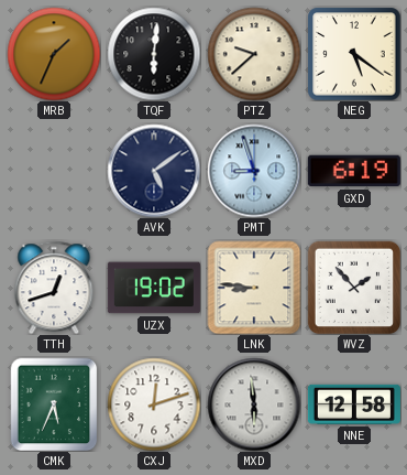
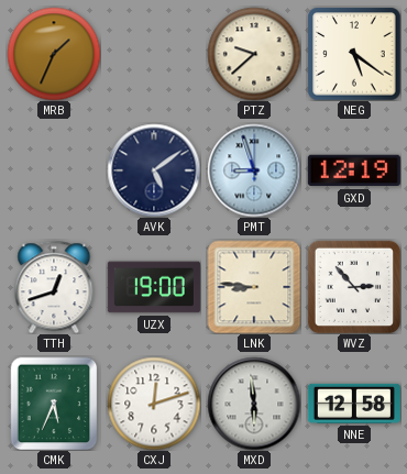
TQF: 6:01 -> none
GXD: 6:19 -> 12:19
UZX: 19:02 -> 19:00
WVZ: 1:53 -> 2:53
